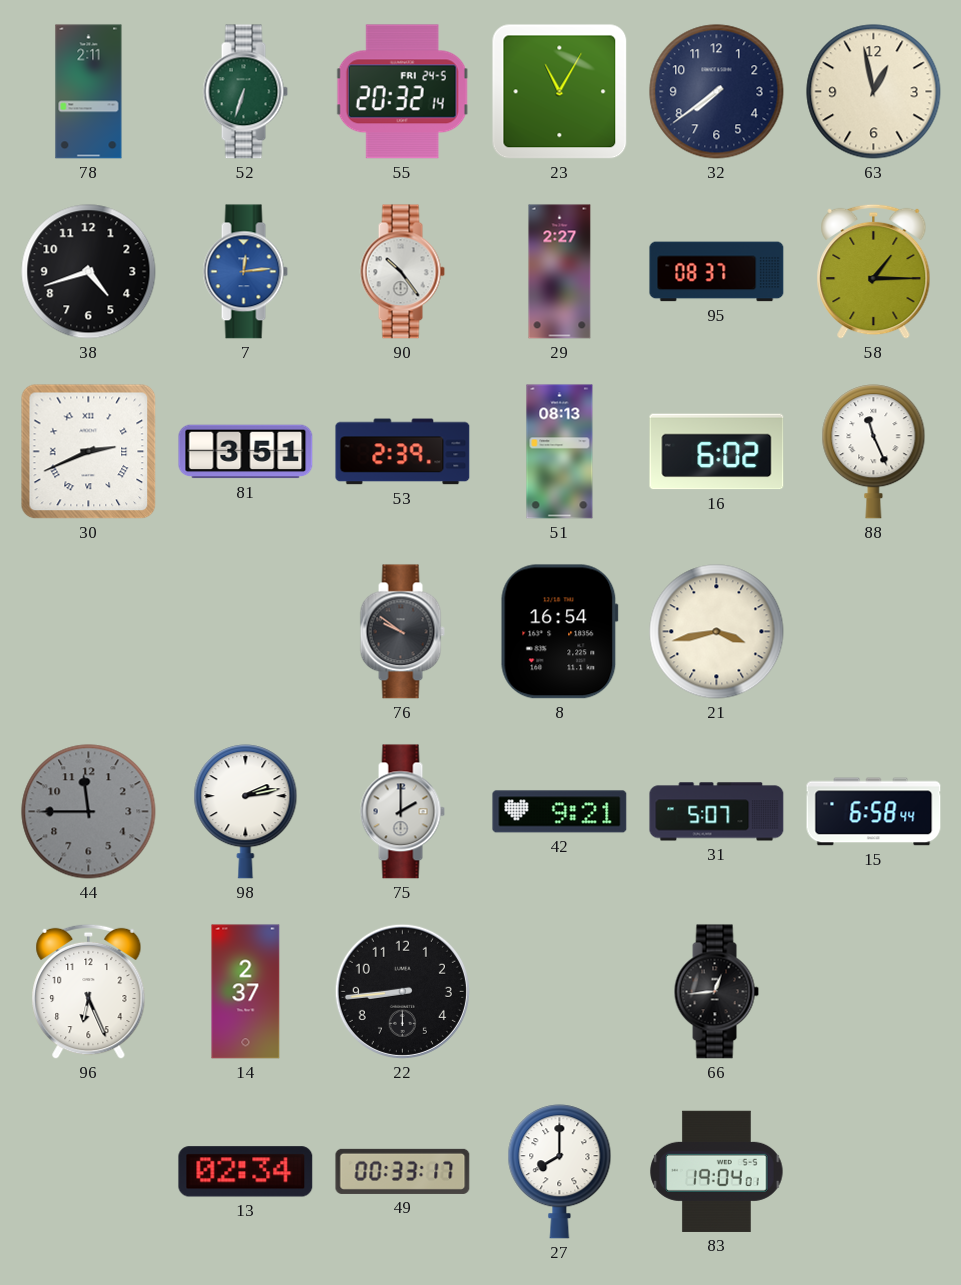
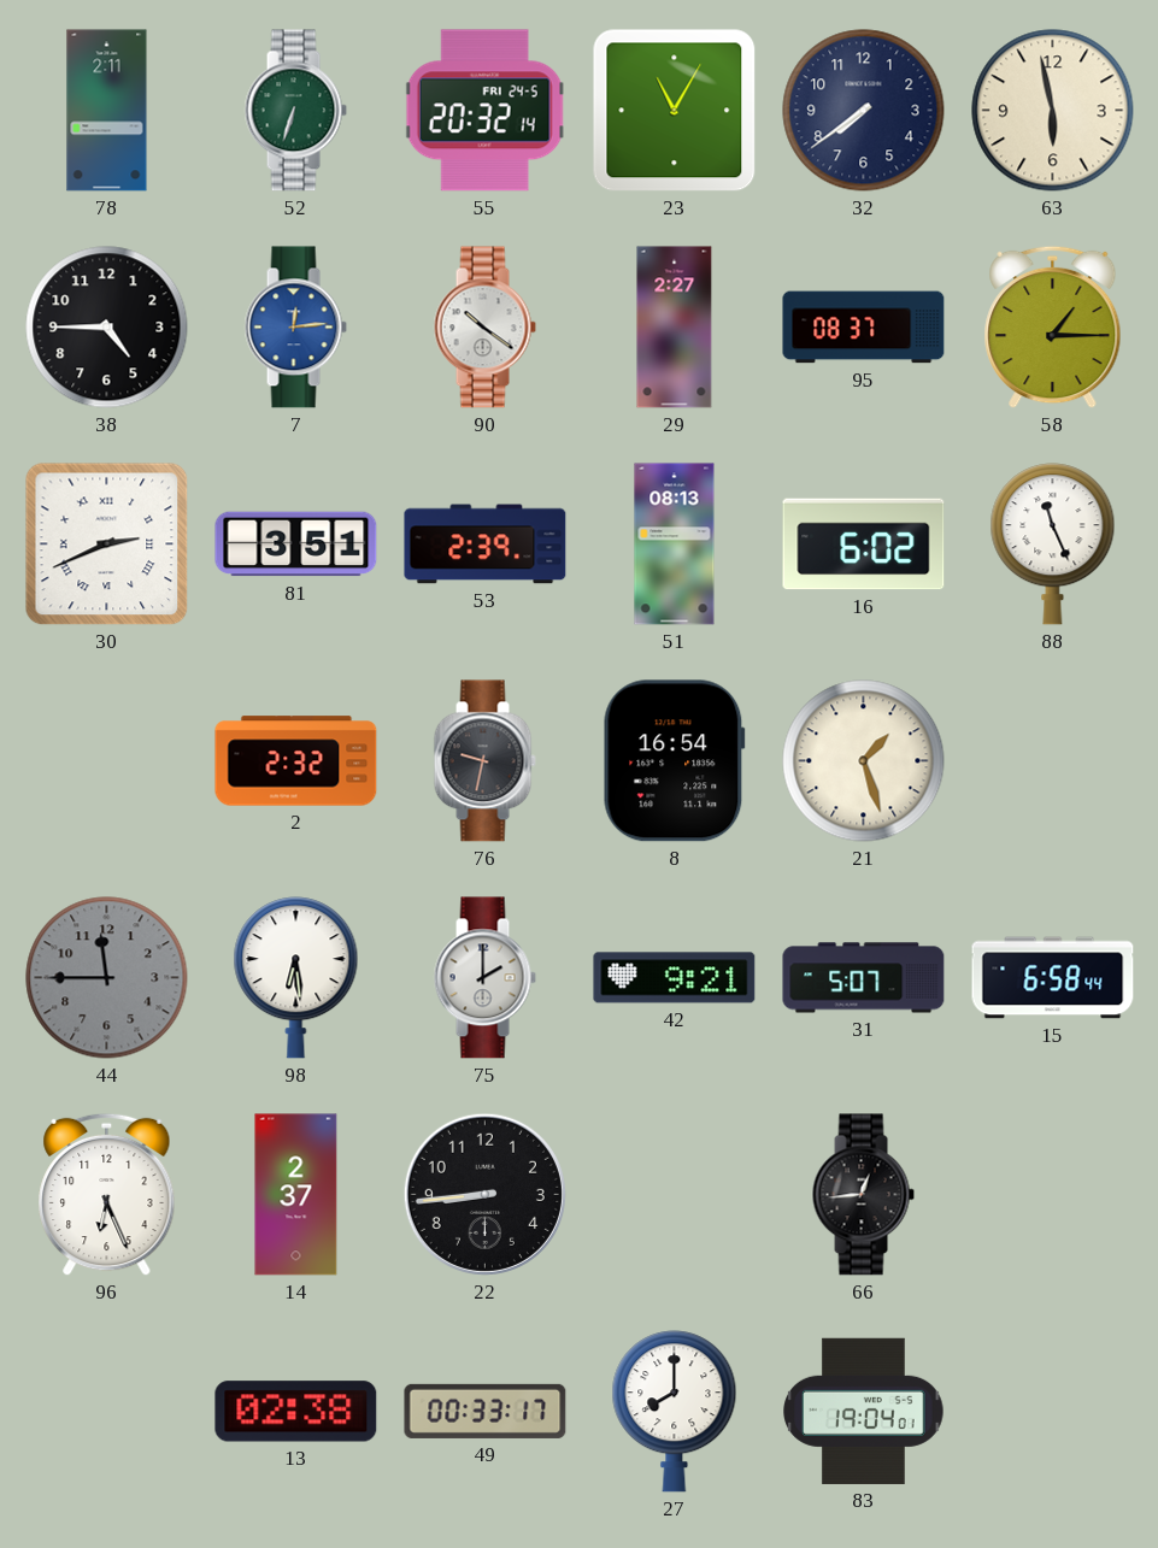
63: 12:58 -> 5:58
38: 4:42 -> 4:45
90: 10:24 -> 10:21
2: none -> 2:32
76: 9:51 -> 9:32
21: 3:43 -> 1:27
98: 2:13 -> 6:29
13: 02:34 -> 02:38
